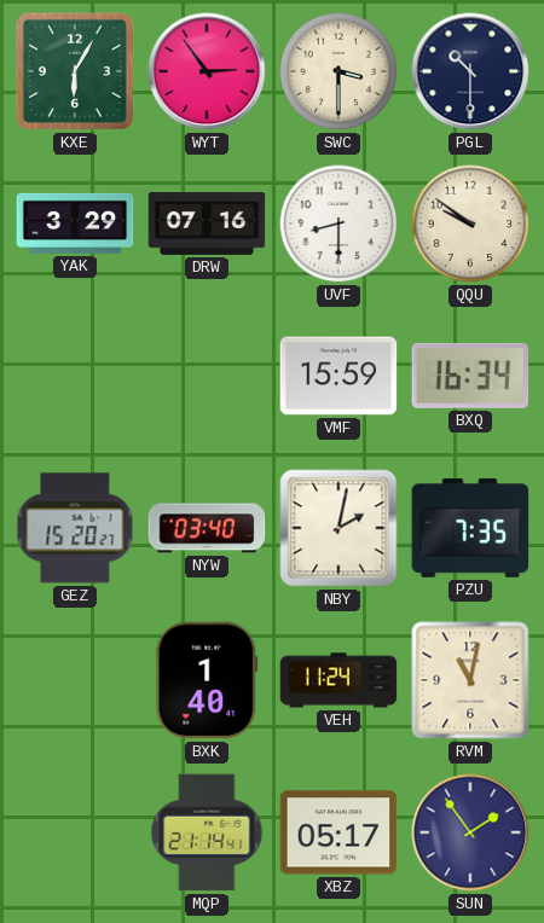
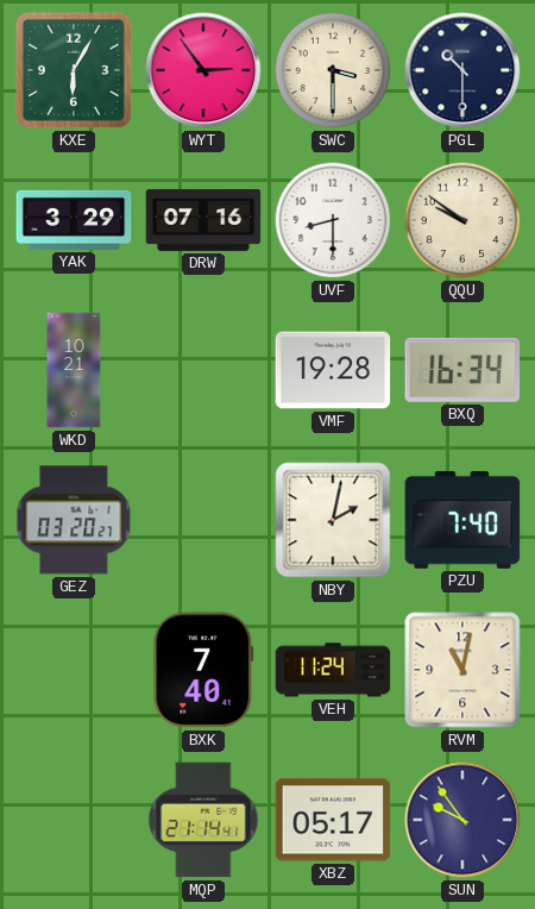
WKD: none -> 10:21
VMF: 15:59 -> 19:28
GEZ: 15:20 -> 03:20
NYW: 03:40 -> none
PZU: 7:35 -> 7:40
BXK: 1:40 -> 7:40
SUN: 1:54 -> 9:54
